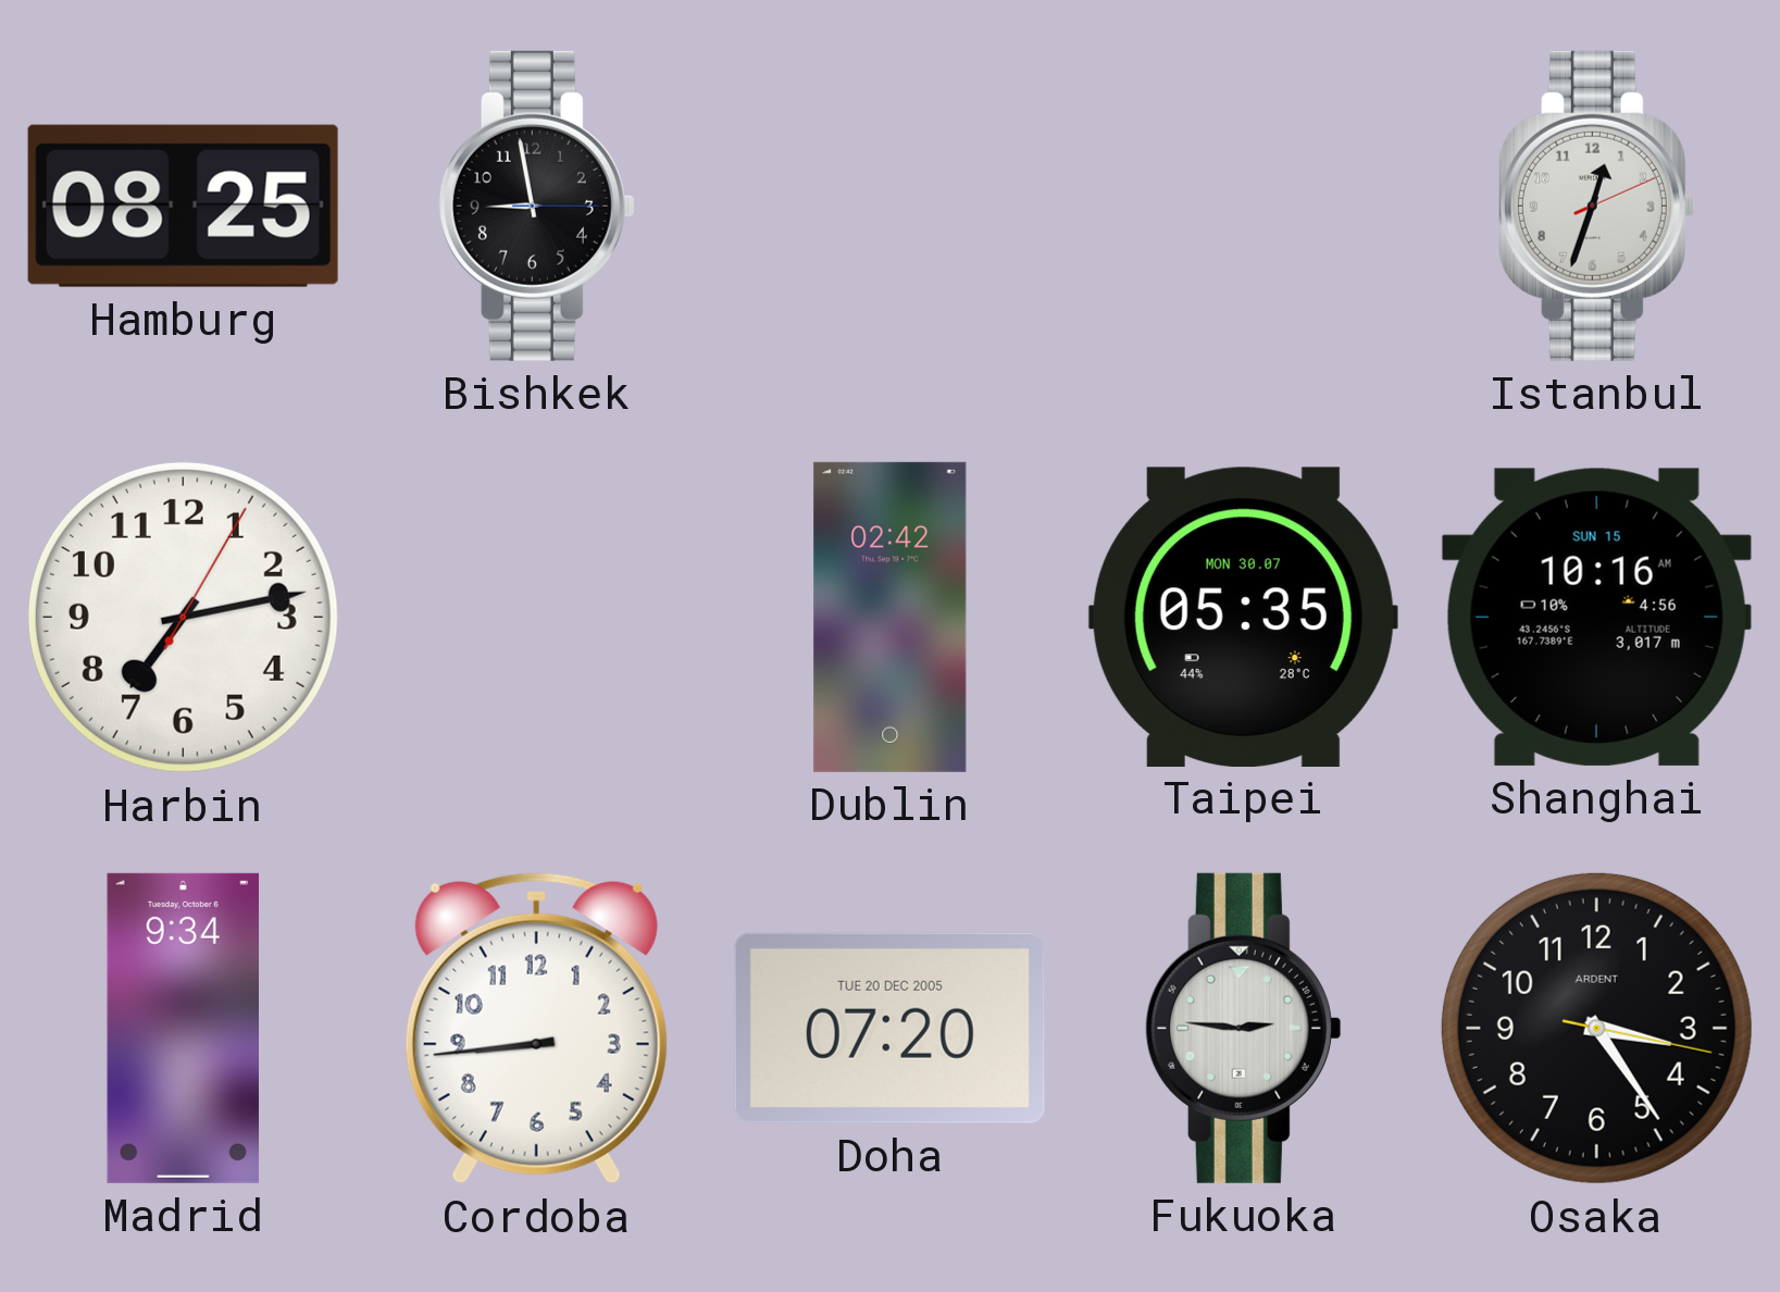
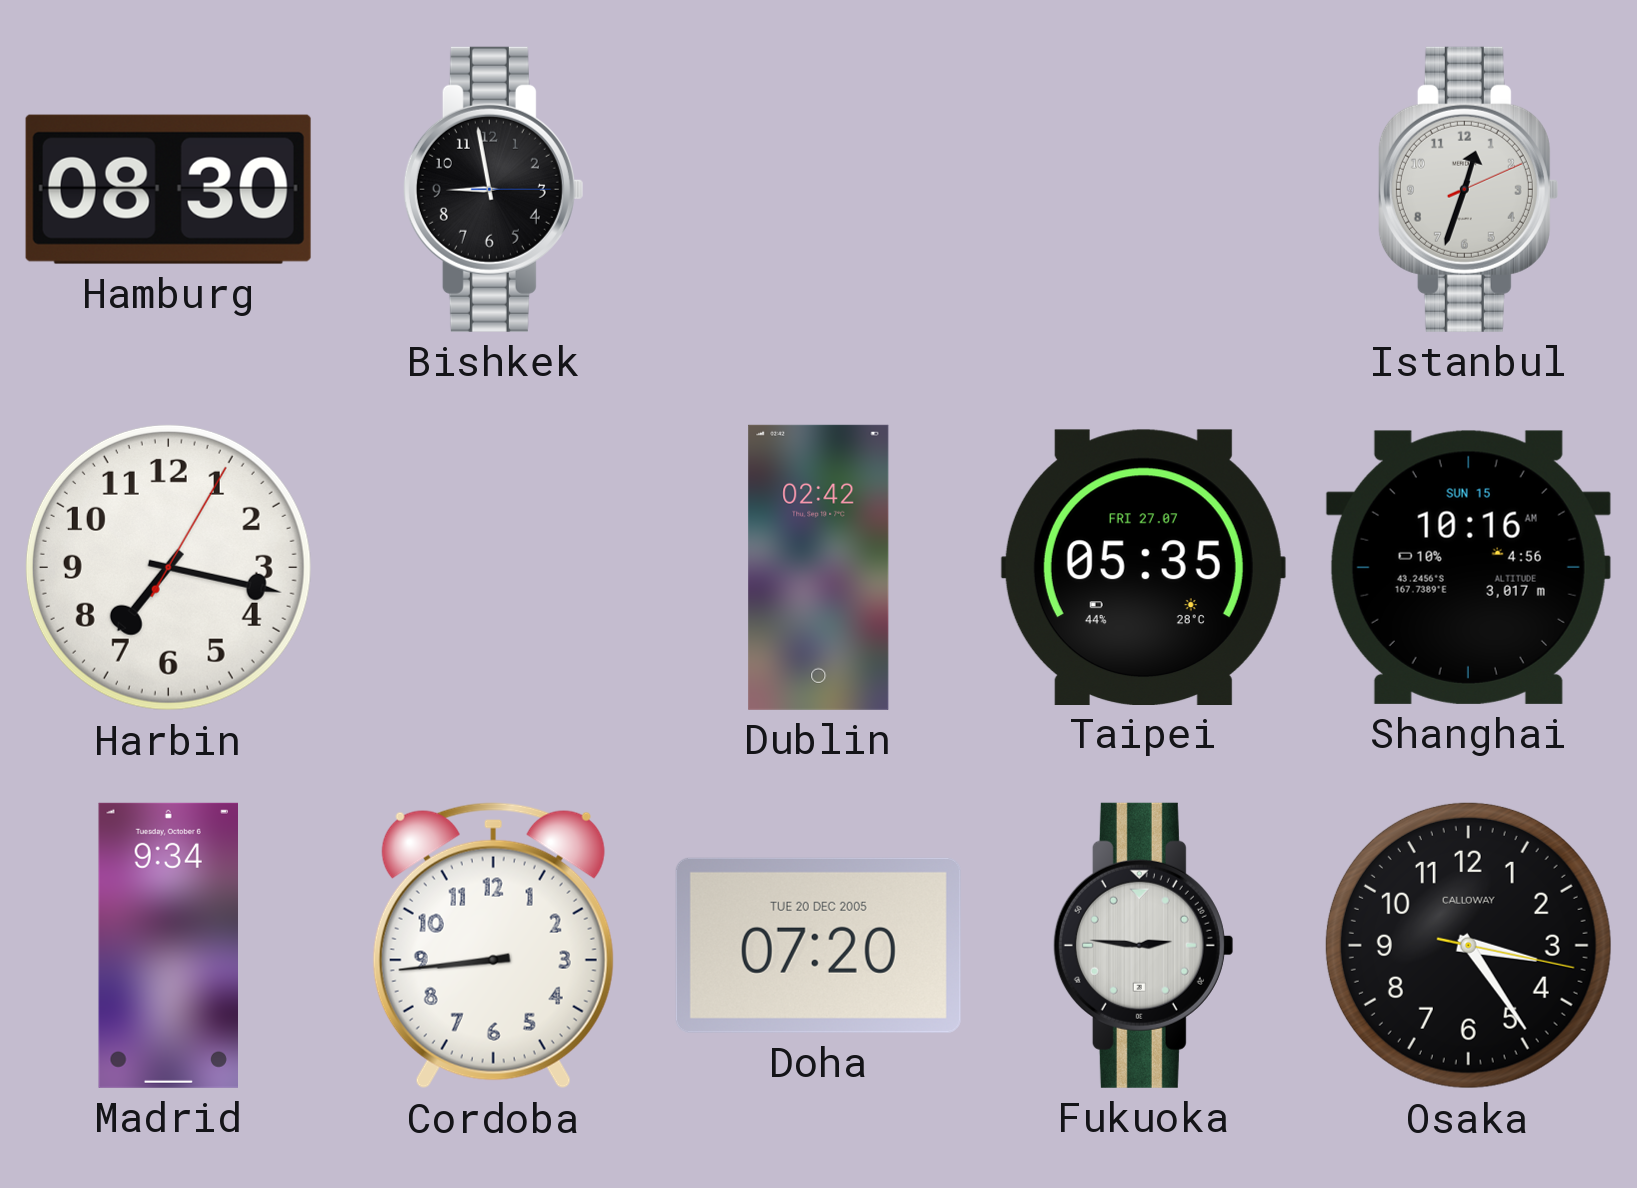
Hamburg: 08:25 -> 08:30
Harbin: 7:13 -> 7:17
Taipei date: MON 30.07 -> FRI 27.07
Osaka brand: ARDENT -> CALLOWAY
